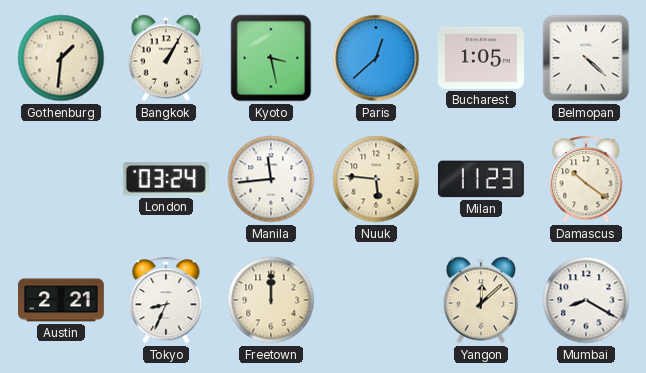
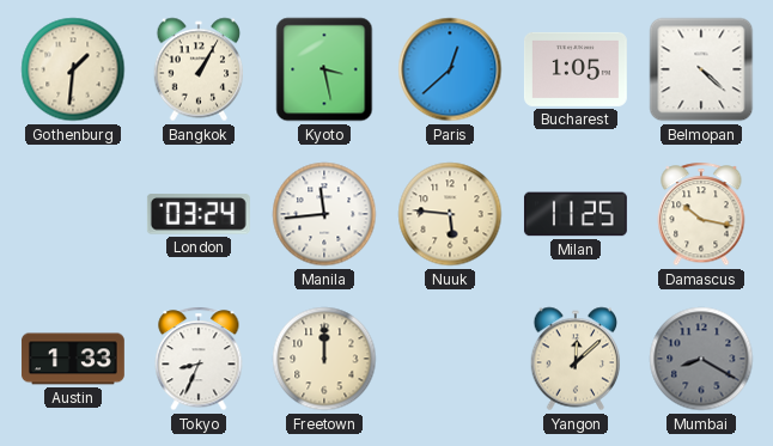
Milan: 11:23 -> 11:25
Damascus: 10:21 -> 10:17
Austin: 2:21 -> 1:33
Mumbai dial: white -> grey
